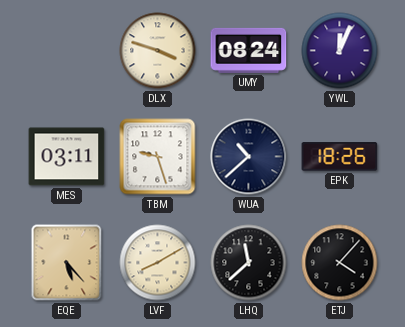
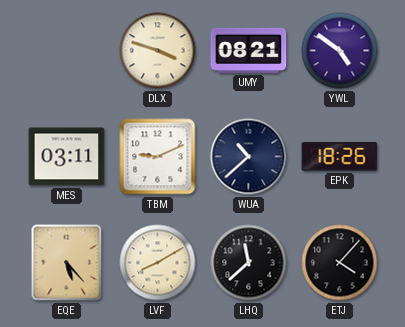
UMY: 08:24 -> 08:21
YWL: 12:04 -> 4:51
TBM: 9:27 -> 9:11
